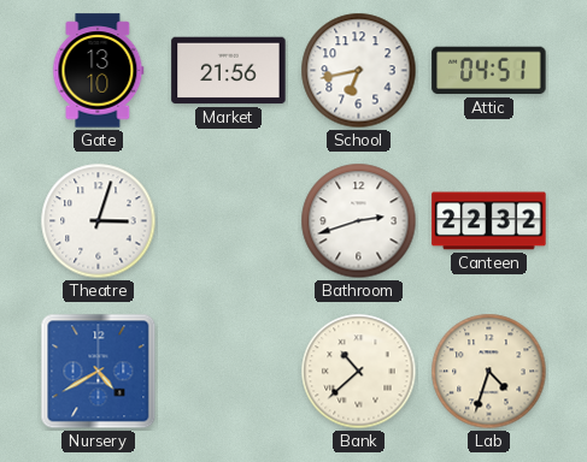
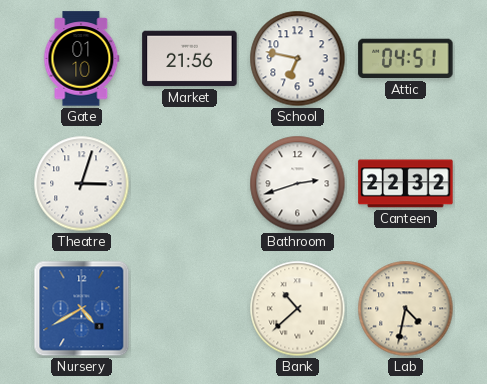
Gate: 13:10 -> 01:10
School: 6:43 -> 6:47
Lab: 4:33 -> 4:32
